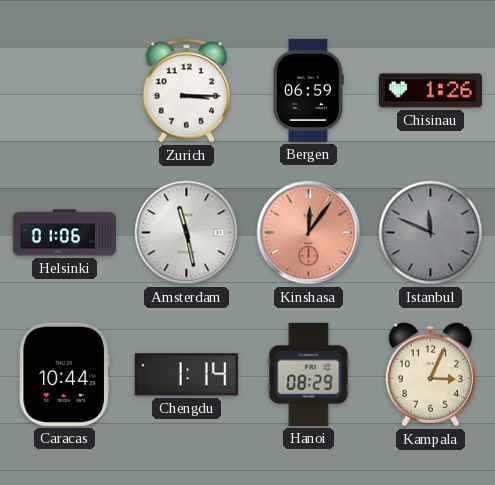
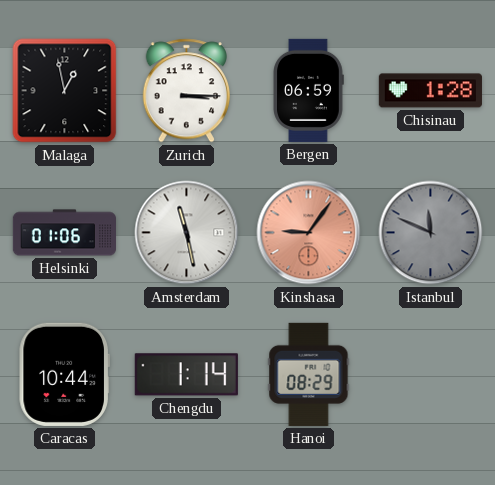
Malaga: none -> 12:58
Chisinau: 1:26 -> 1:28
Kinshasa: 12:06 -> 9:06
Kampala: 3:04 -> none
